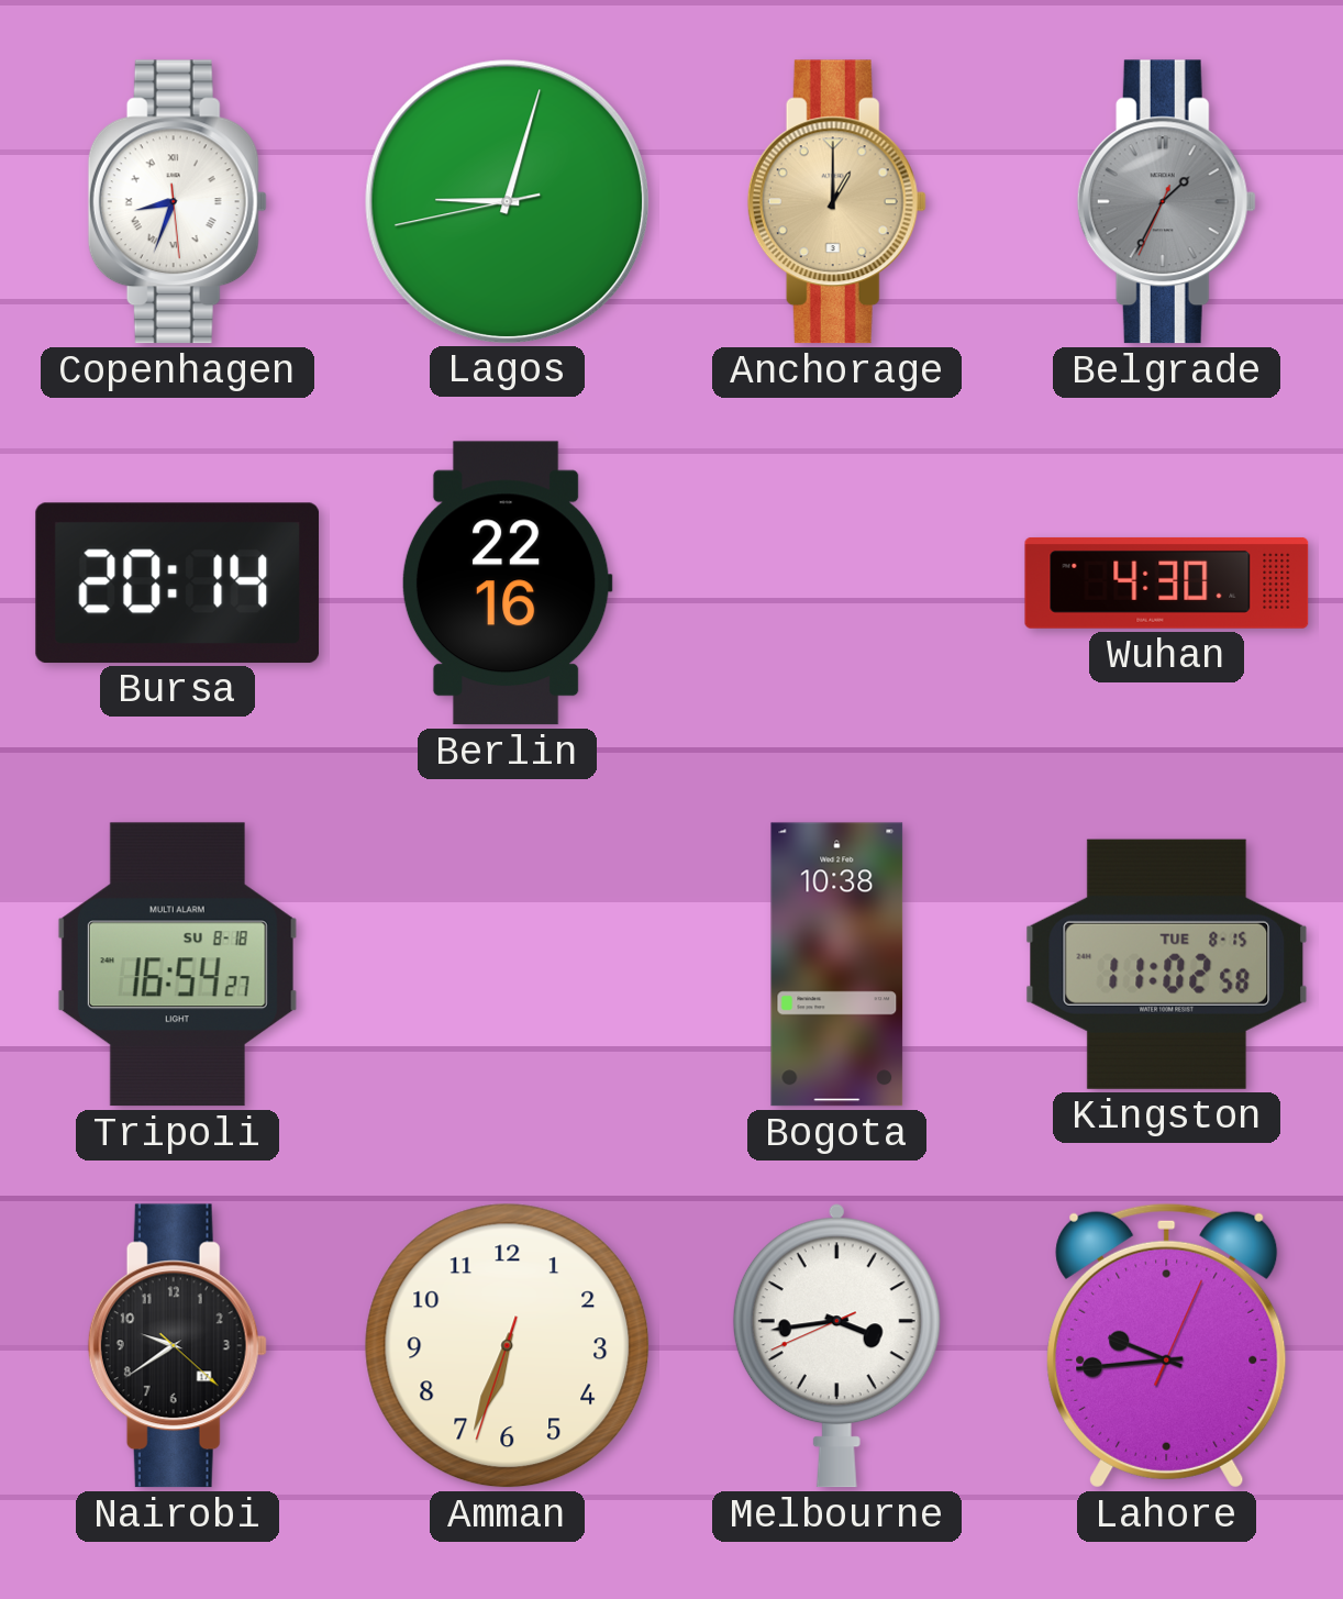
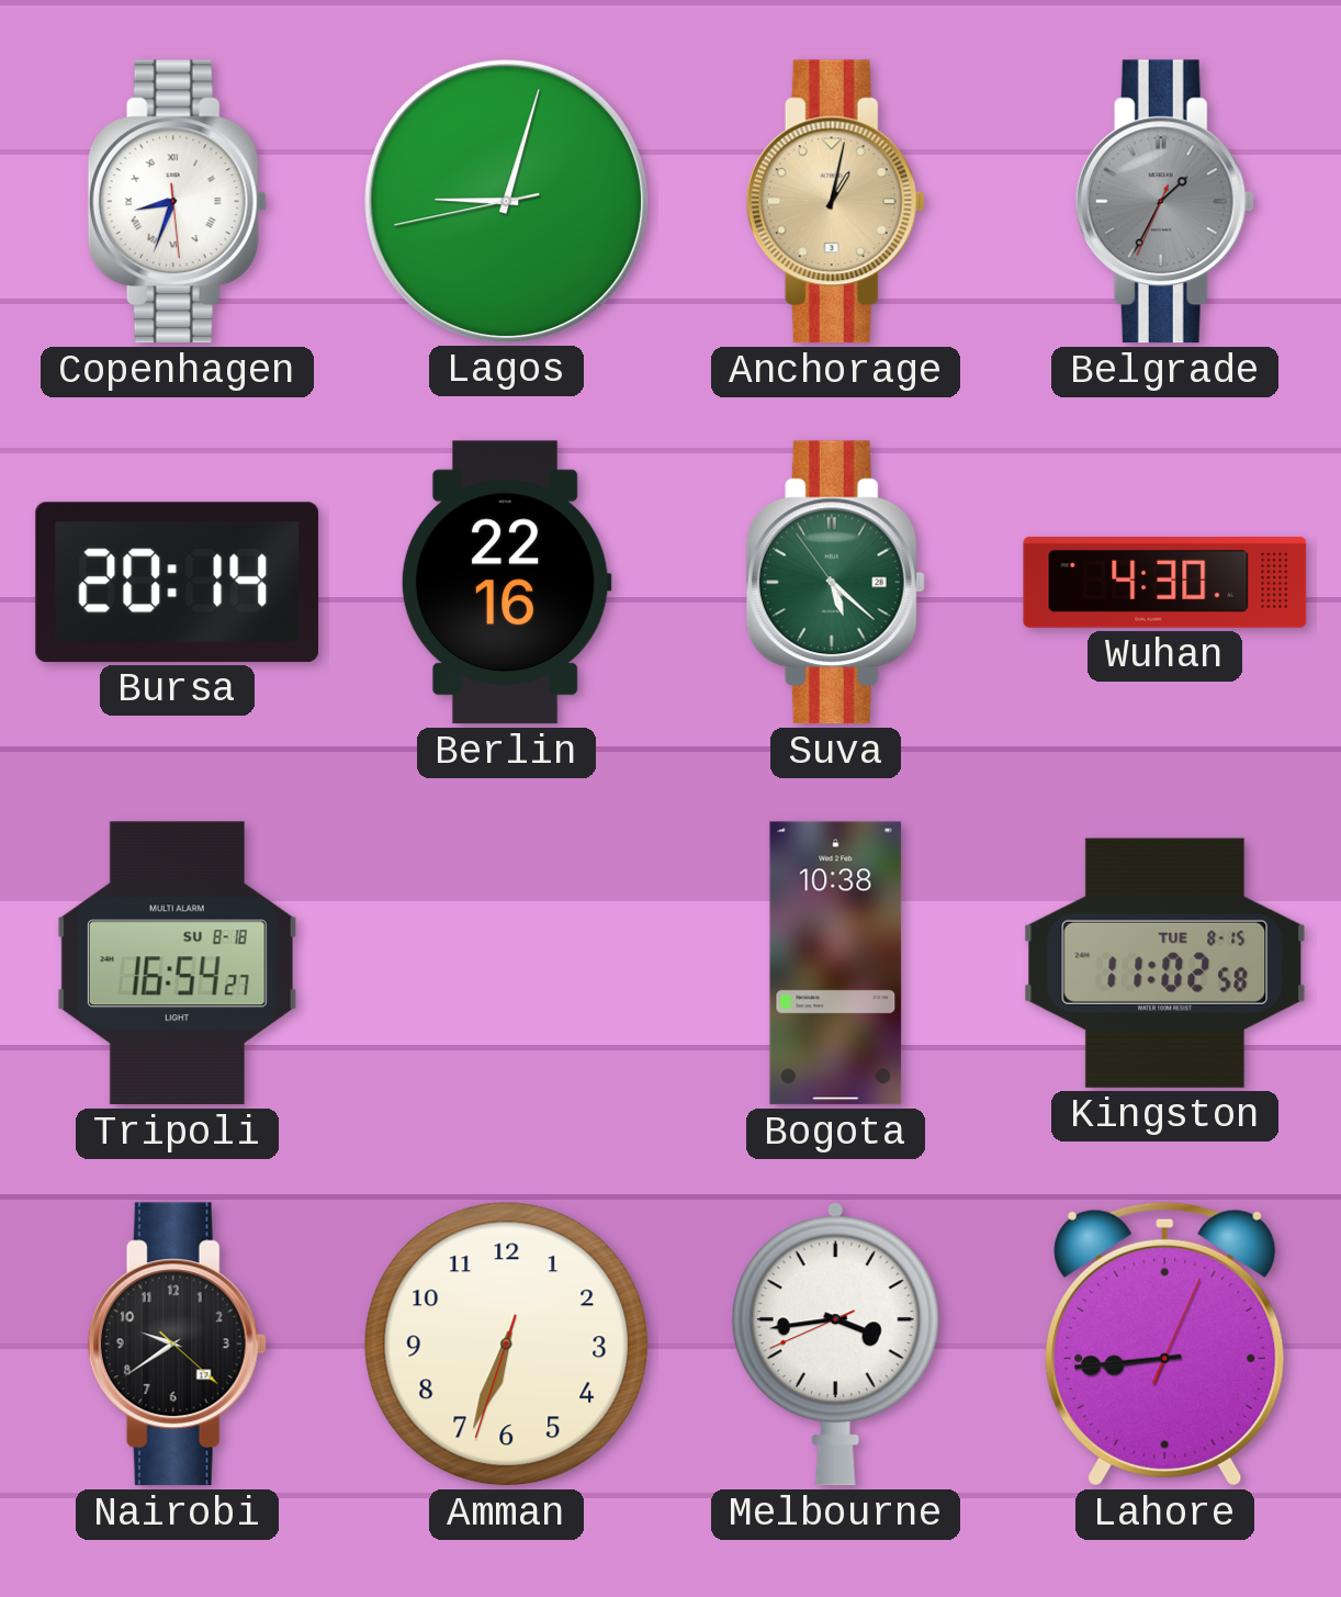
Anchorage: 1:00 -> 1:02
Suva: none -> 5:21
Lahore: 9:44 -> 8:44
